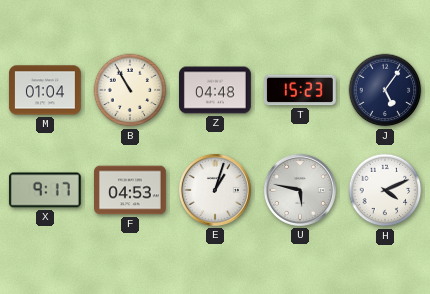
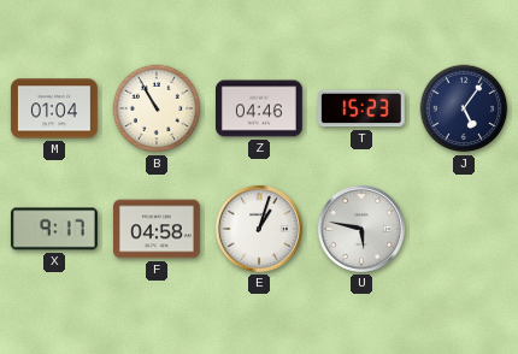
Z: 04:48 -> 04:46
F: 04:53 -> 04:58
H: 4:11 -> none
